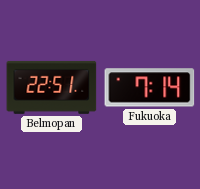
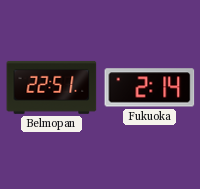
Fukuoka: 7:14 -> 2:14
